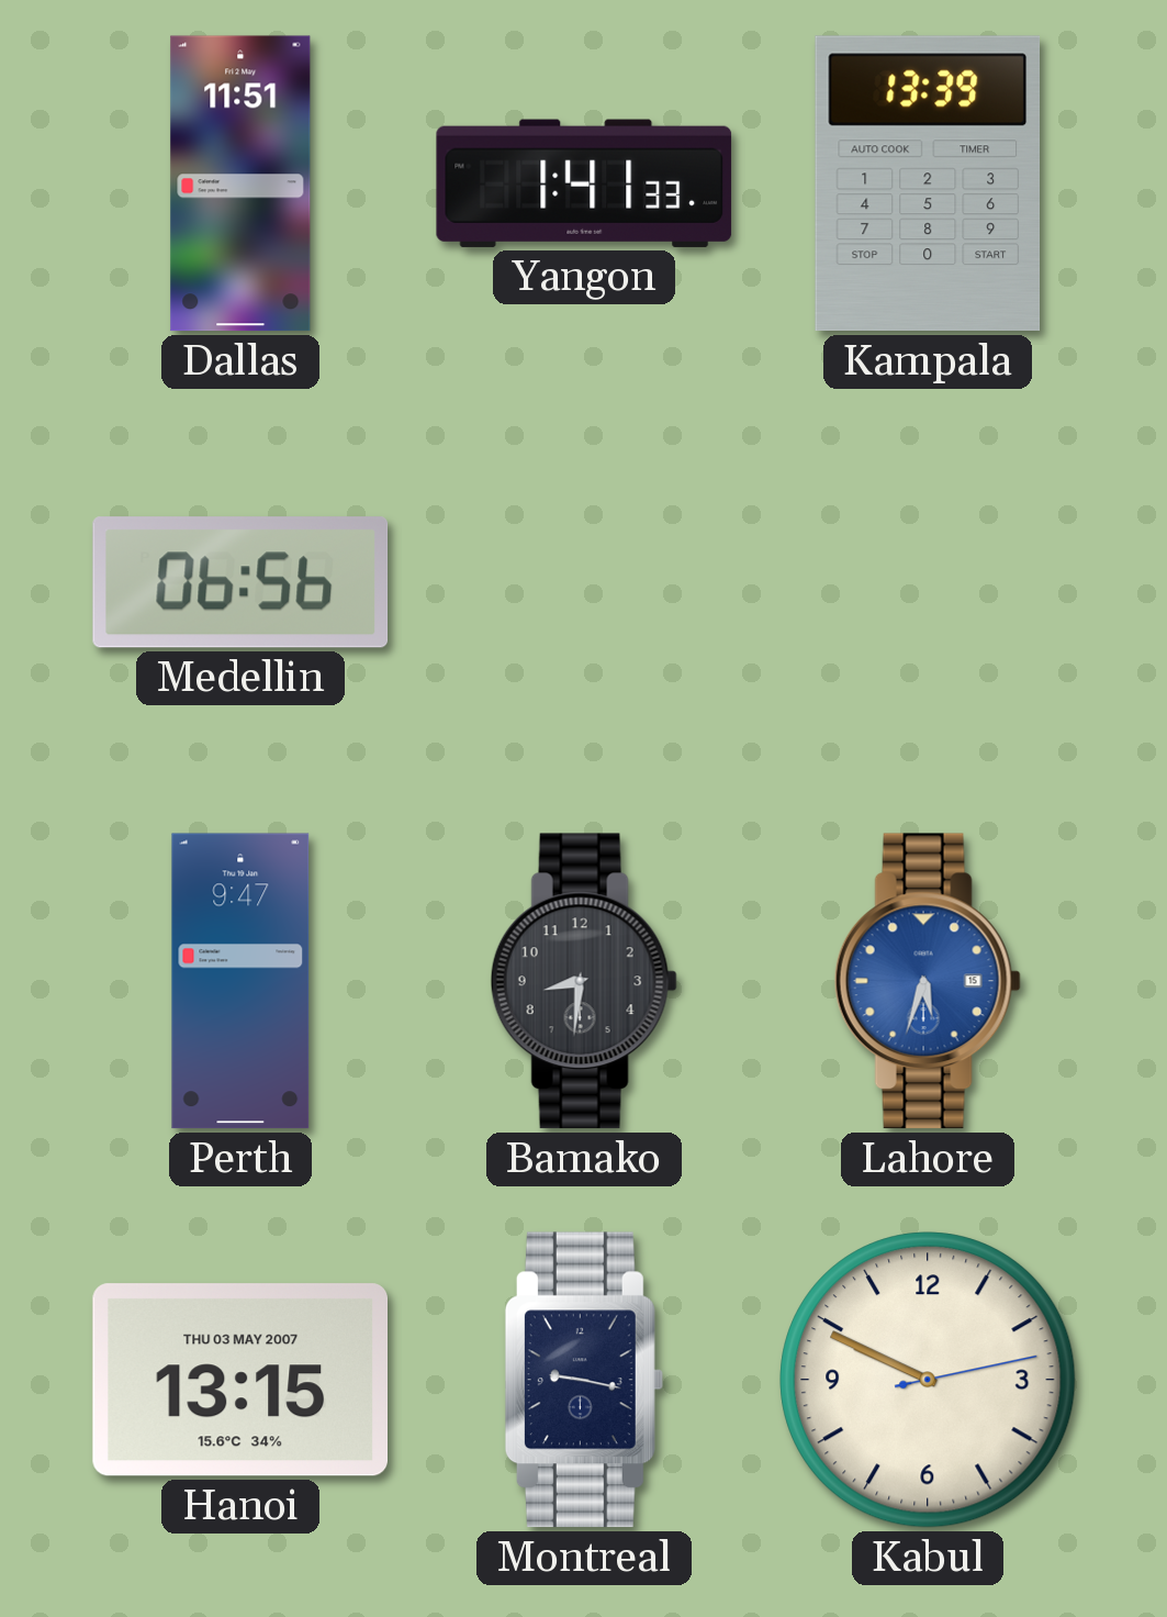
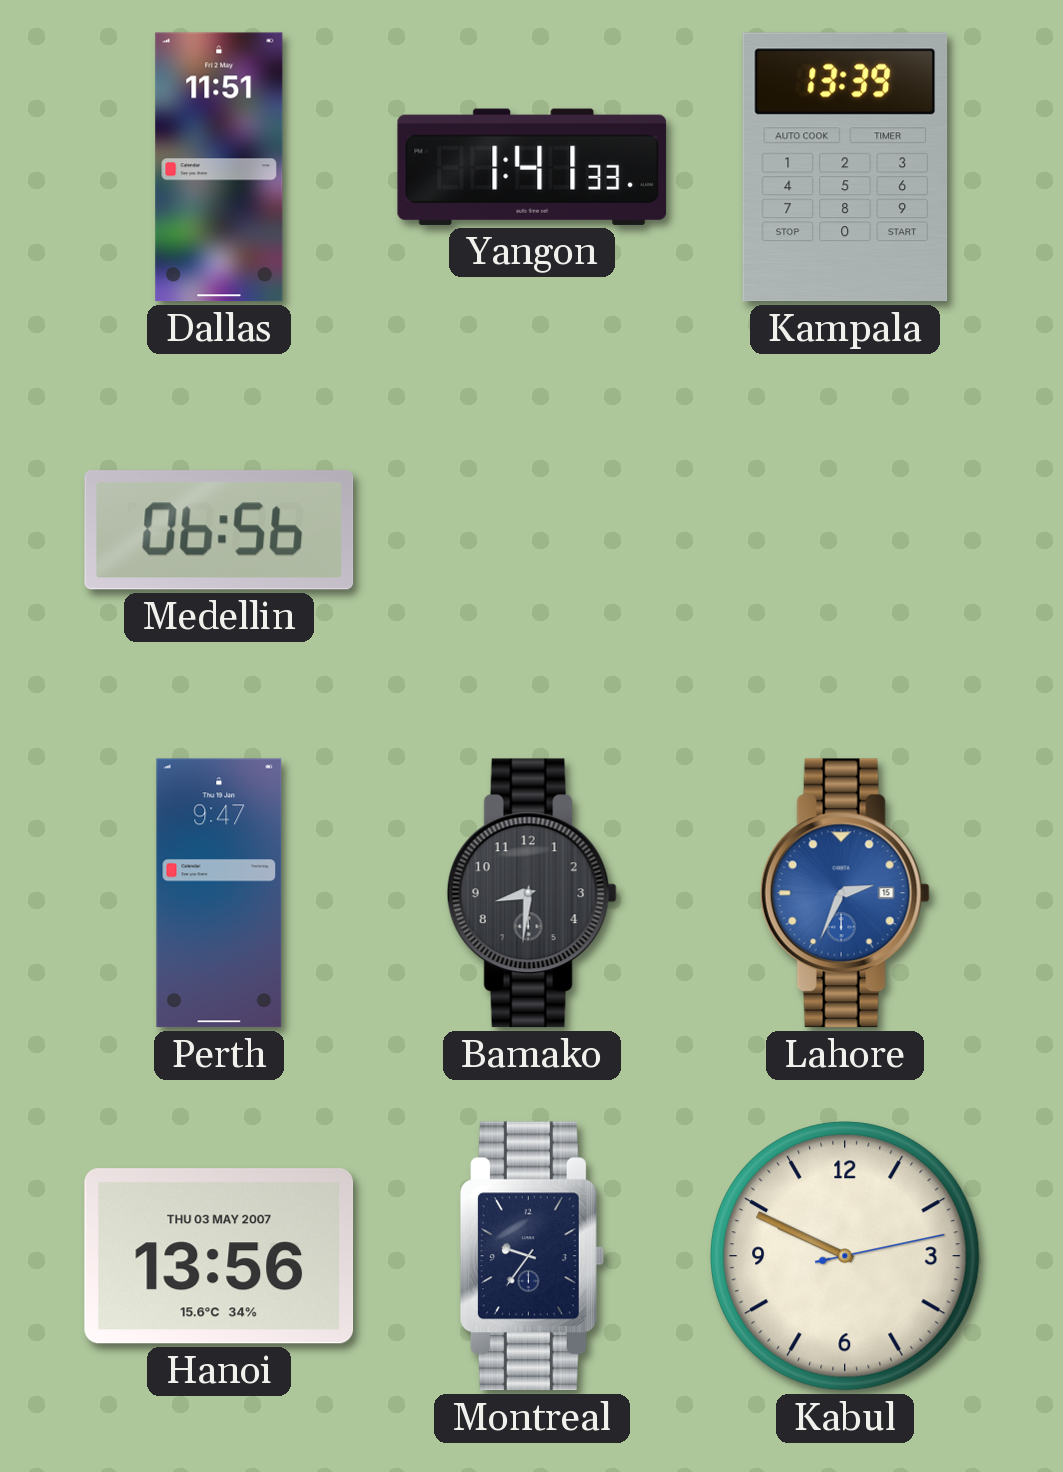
Lahore: 5:33 -> 2:34
Hanoi: 13:15 -> 13:56
Montreal: 9:17 -> 9:36
